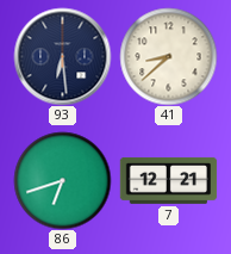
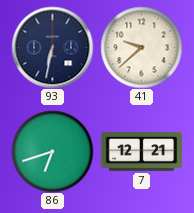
93: 6:29 -> 6:32
41: 8:38 -> 9:38
